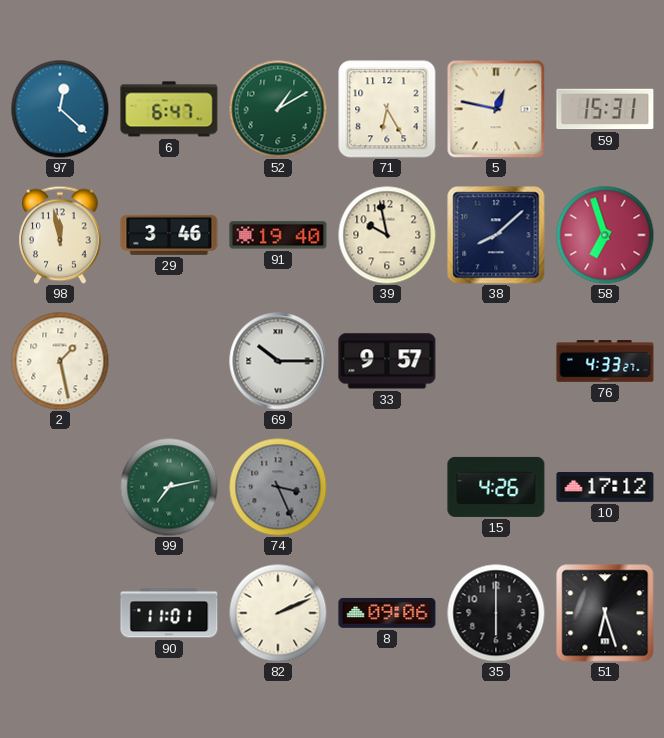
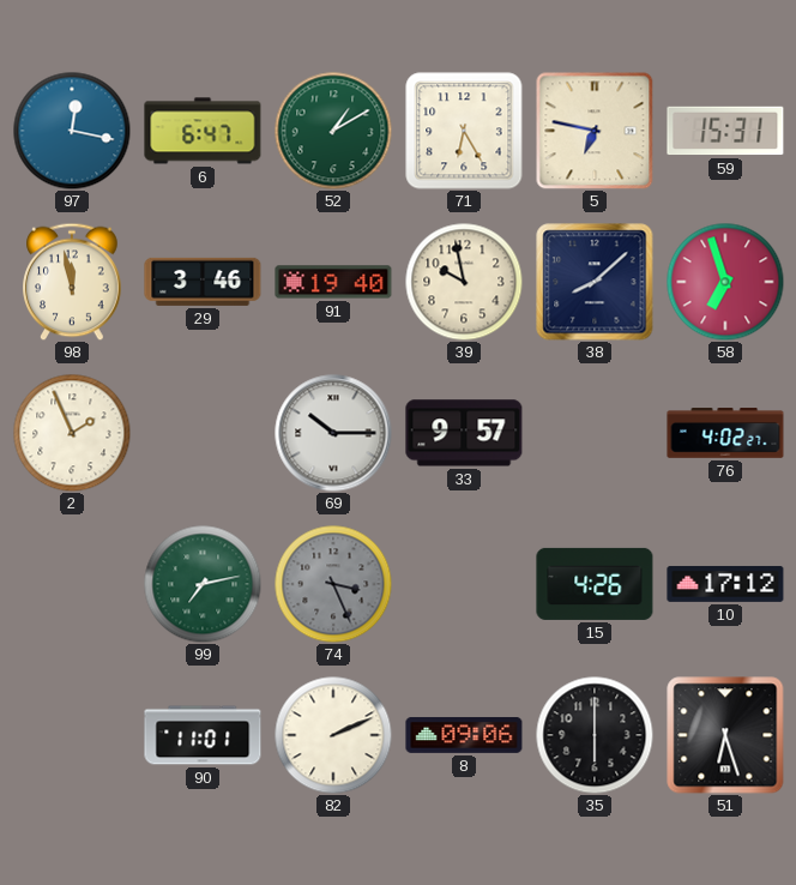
97: 12:22 -> 12:17
5: 12:47 -> 6:47
2: 1:28 -> 1:56
76: 4:33 -> 4:02
